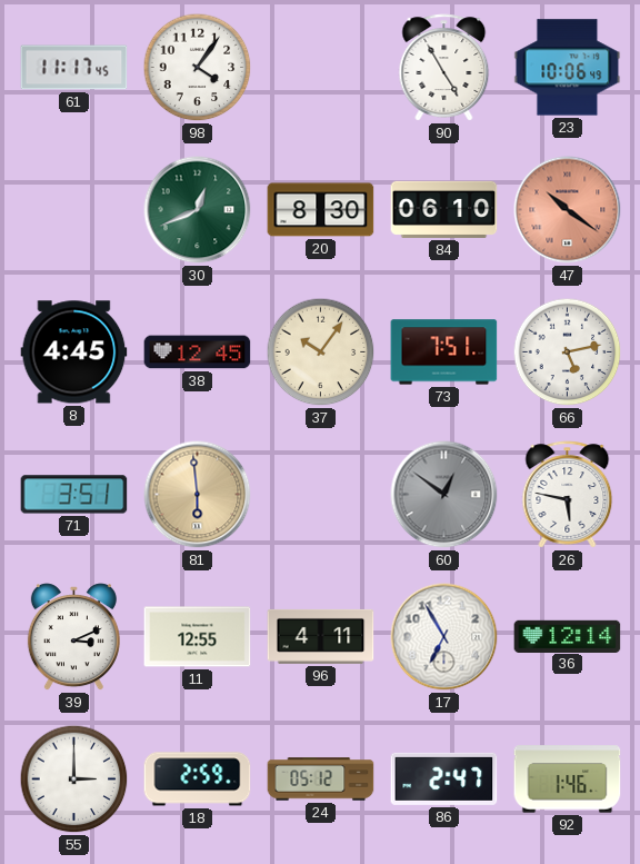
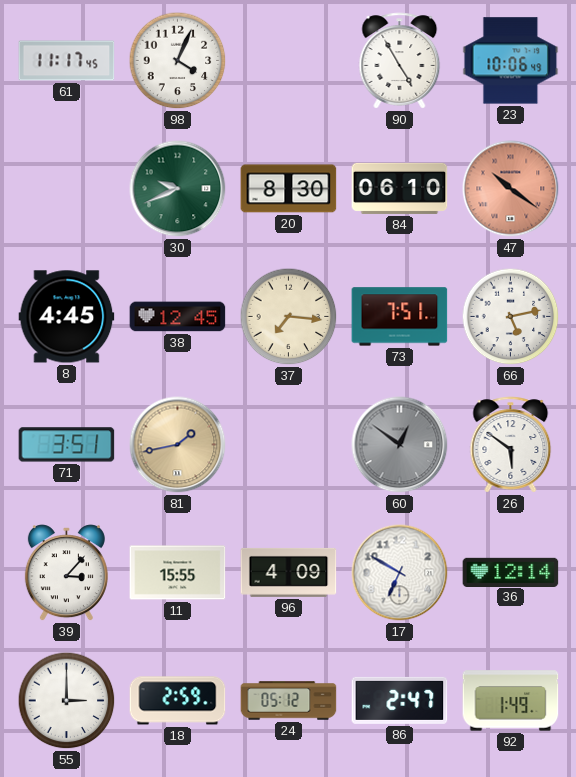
98: 4:06 -> 4:04
30: 12:41 -> 9:41
37: 10:06 -> 7:16
81: 5:59 -> 1:43
26: 5:47 -> 5:51
39: 3:11 -> 3:07
11: 12:55 -> 15:55
96: 4:11 -> 4:09
17: 6:55 -> 6:50
92: 1:46 -> 1:49
